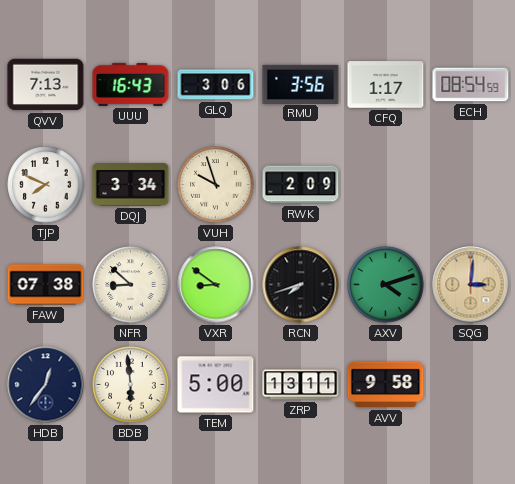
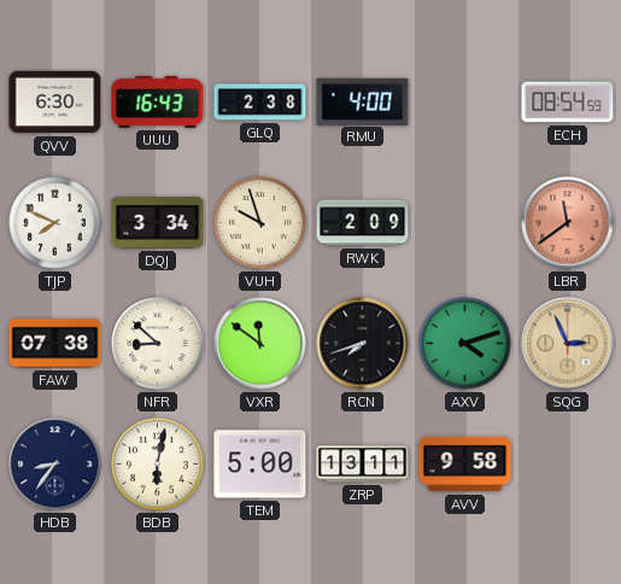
QVV: 7:13 -> 6:30
GLQ: 3:06 -> 2:38
RMU: 3:56 -> 4:00
CFQ: 1:17 -> none
LBR: none -> 11:39
VXR: 8:51 -> 11:51
SQG: 3:01 -> 2:56
HDB: 12:36 -> 8:36
BDB: 5:59 -> 6:02
